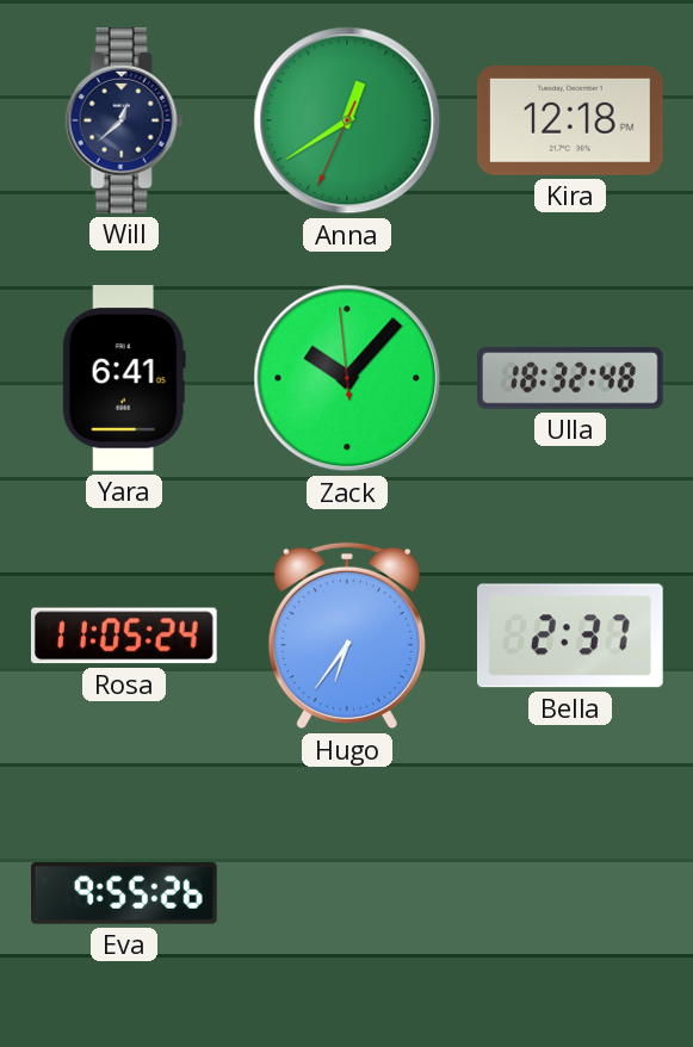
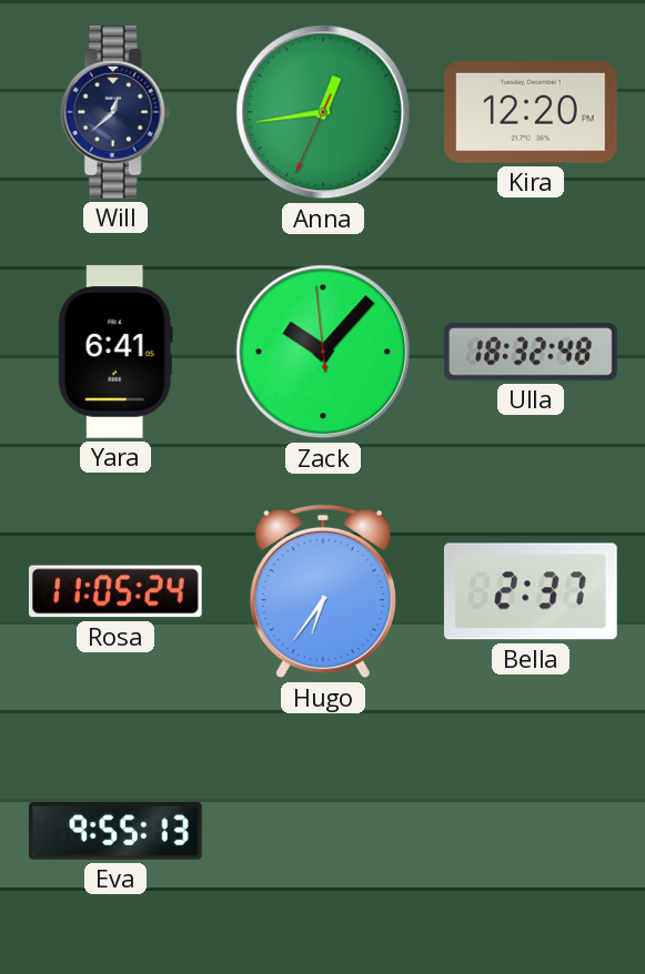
Anna: 12:39 -> 12:43
Kira: 12:18 -> 12:20
Eva: 9:55:26 -> 9:55:13
